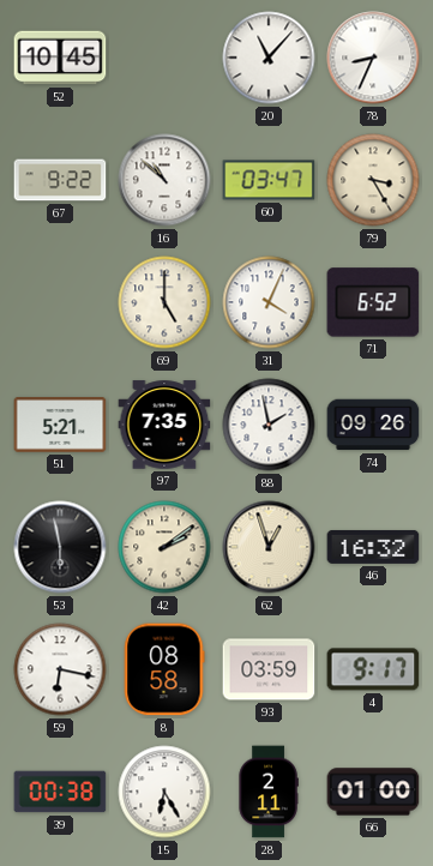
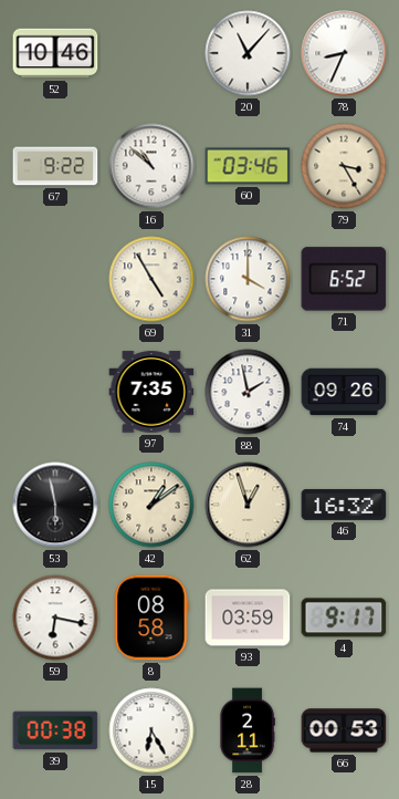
52: 10:45 -> 10:46
60: 03:47 -> 03:46
69: 5:00 -> 4:55
31: 4:04 -> 4:00
51: 5:21 -> none
42: 2:09 -> 1:09
66: 01:00 -> 00:53
